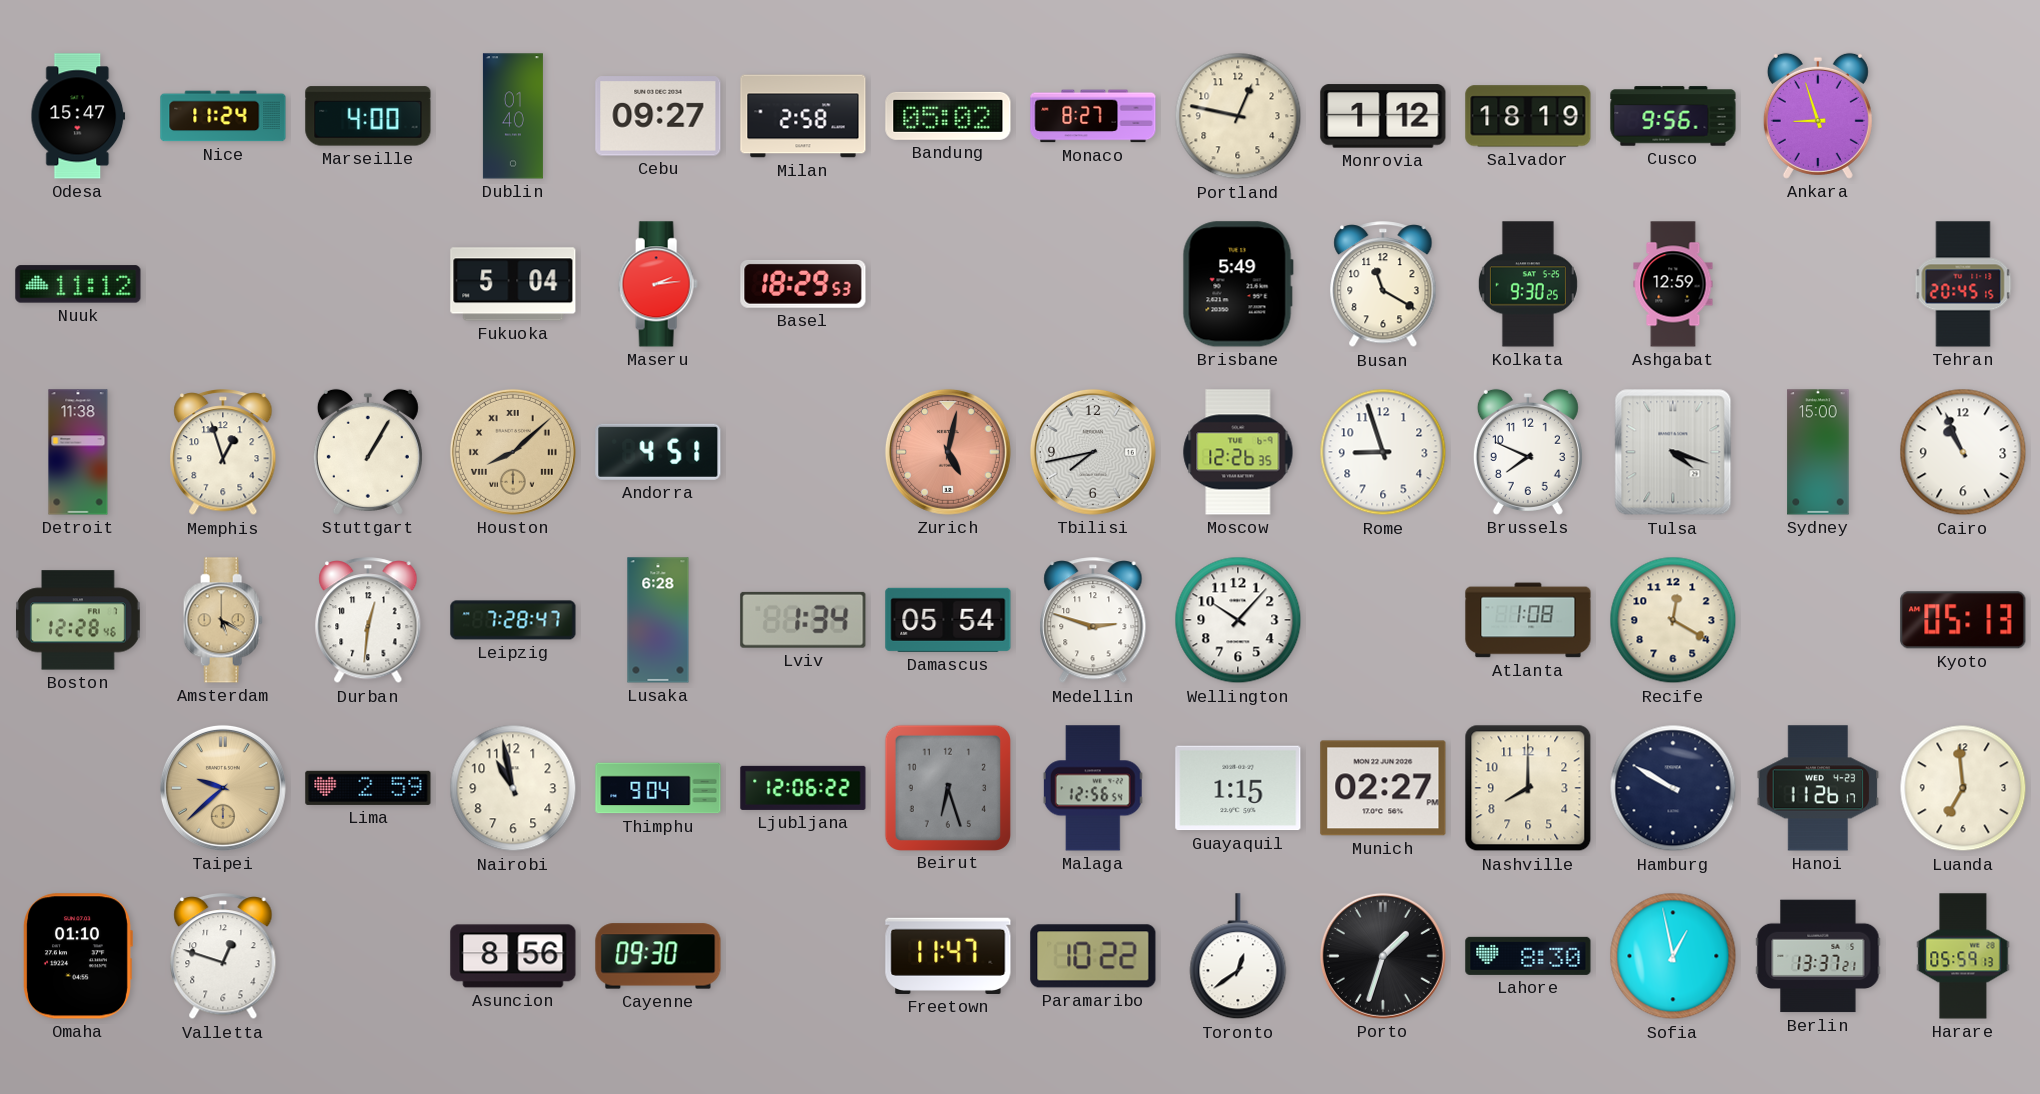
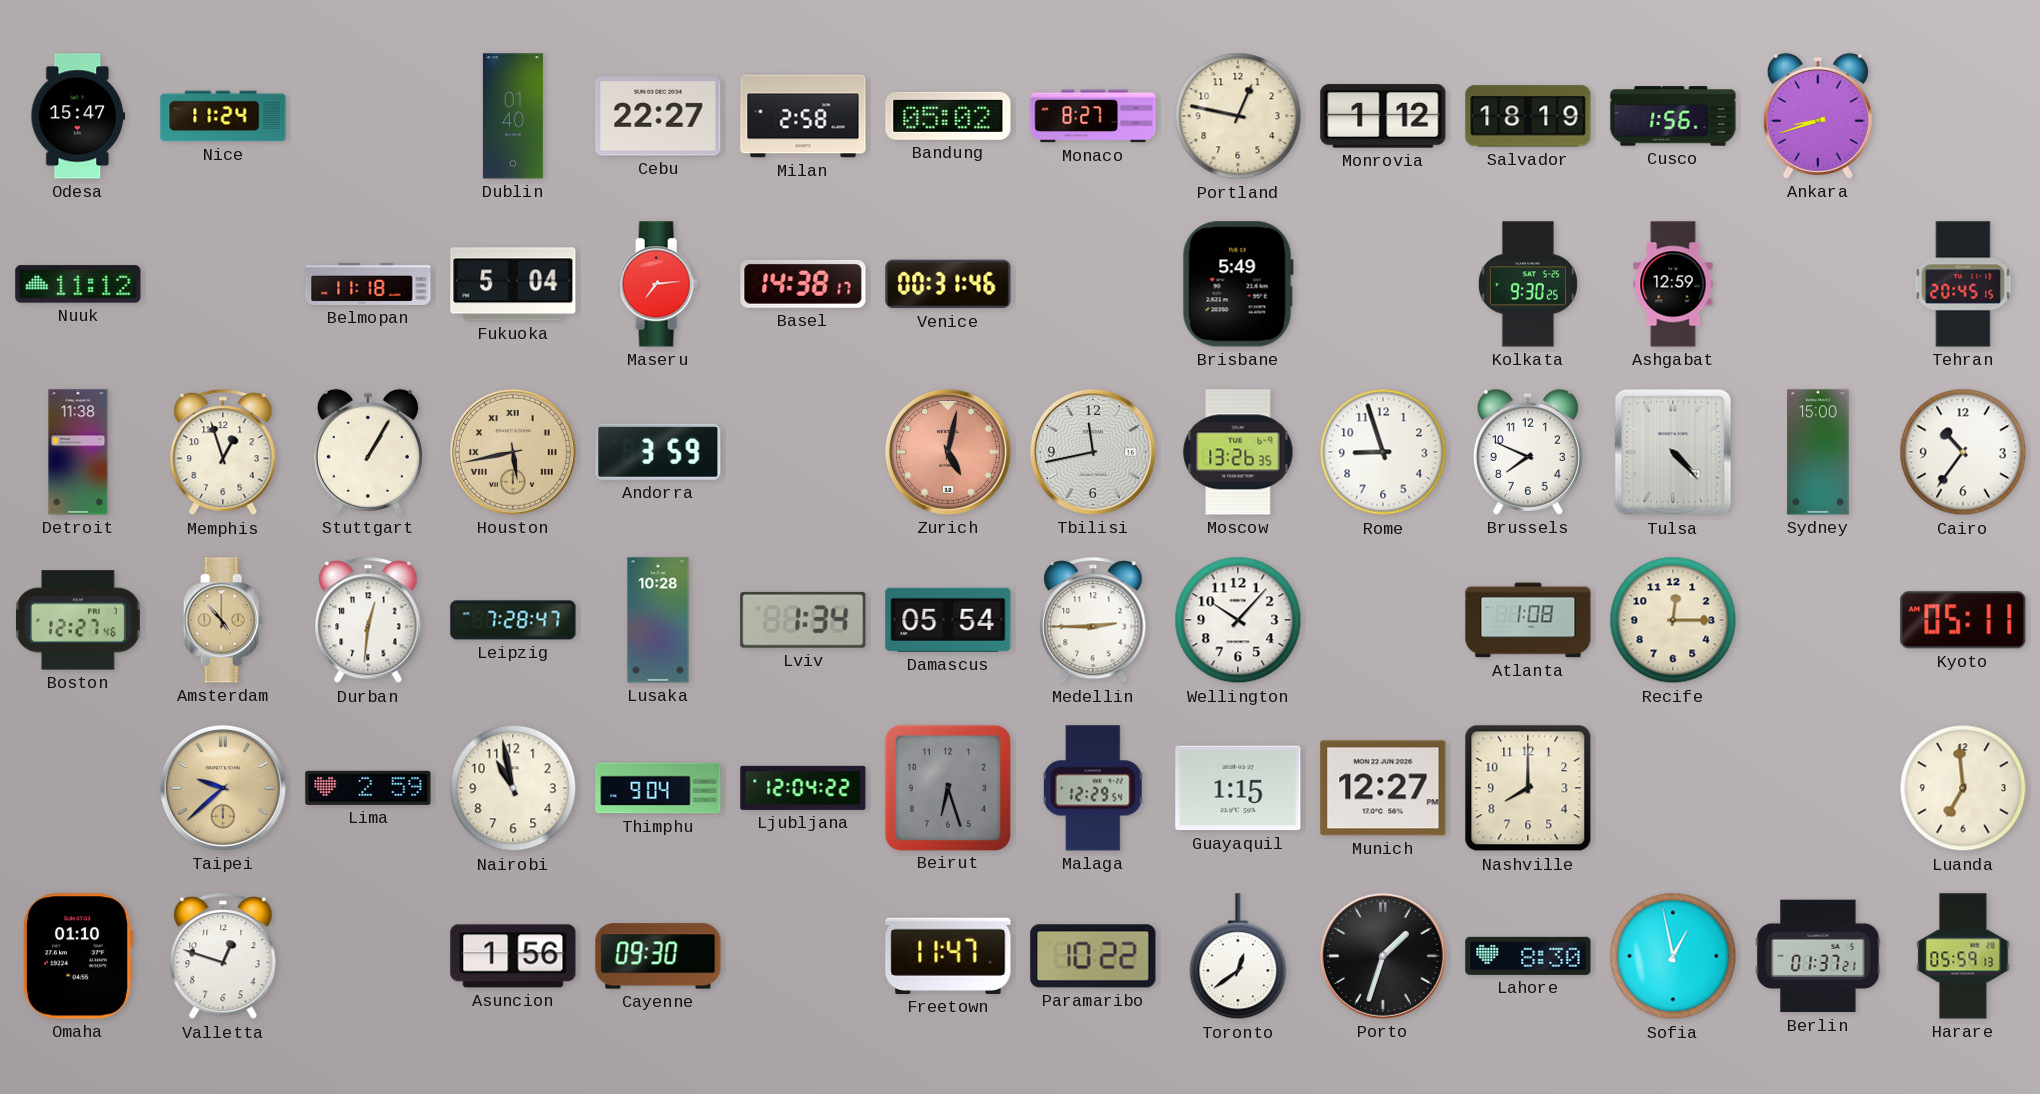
Marseille: 4:00 -> none
Cebu: 09:27 -> 22:27
Cusco: 9:56 -> 1:56
Ankara: 8:57 -> 8:42
Belmopan: none -> 11:18
Maseru: 2:14 -> 7:14
Basel: 18:29 -> 14:38
Venice: none -> 00:31
Busan: 11:20 -> none
Houston: 8:08 -> 5:43
Andorra: 4:51 -> 3:59
Tbilisi: 7:43 -> 11:43
Moscow: 12:26 -> 13:26
Tulsa: 4:18 -> 4:23
Cairo: 10:56 -> 10:36
Boston: 12:28 -> 12:27
Amsterdam: 5:20 -> 4:53
Lusaka: 6:28 -> 10:28
Medellin: 2:48 -> 2:45
Recife: 12:20 -> 12:15
Kyoto: 05:13 -> 05:11
Ljubljana: 12:06 -> 12:04
Malaga: 12:56 -> 12:29
Munich: 02:27 -> 12:27
Hamburg: 9:50 -> none
Hanoi: 11:26 -> none
Asuncion: 8:56 -> 1:56
Berlin: 13:37 -> 01:37
